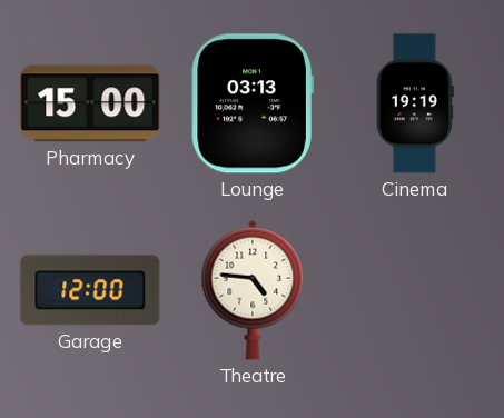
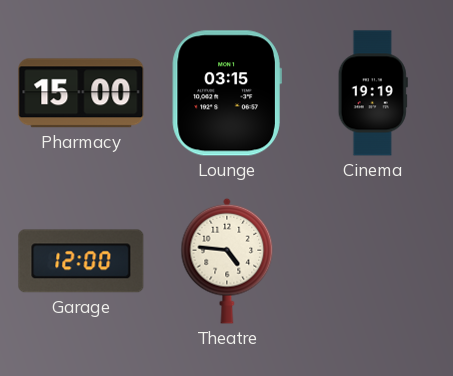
Lounge: 03:13 -> 03:15
